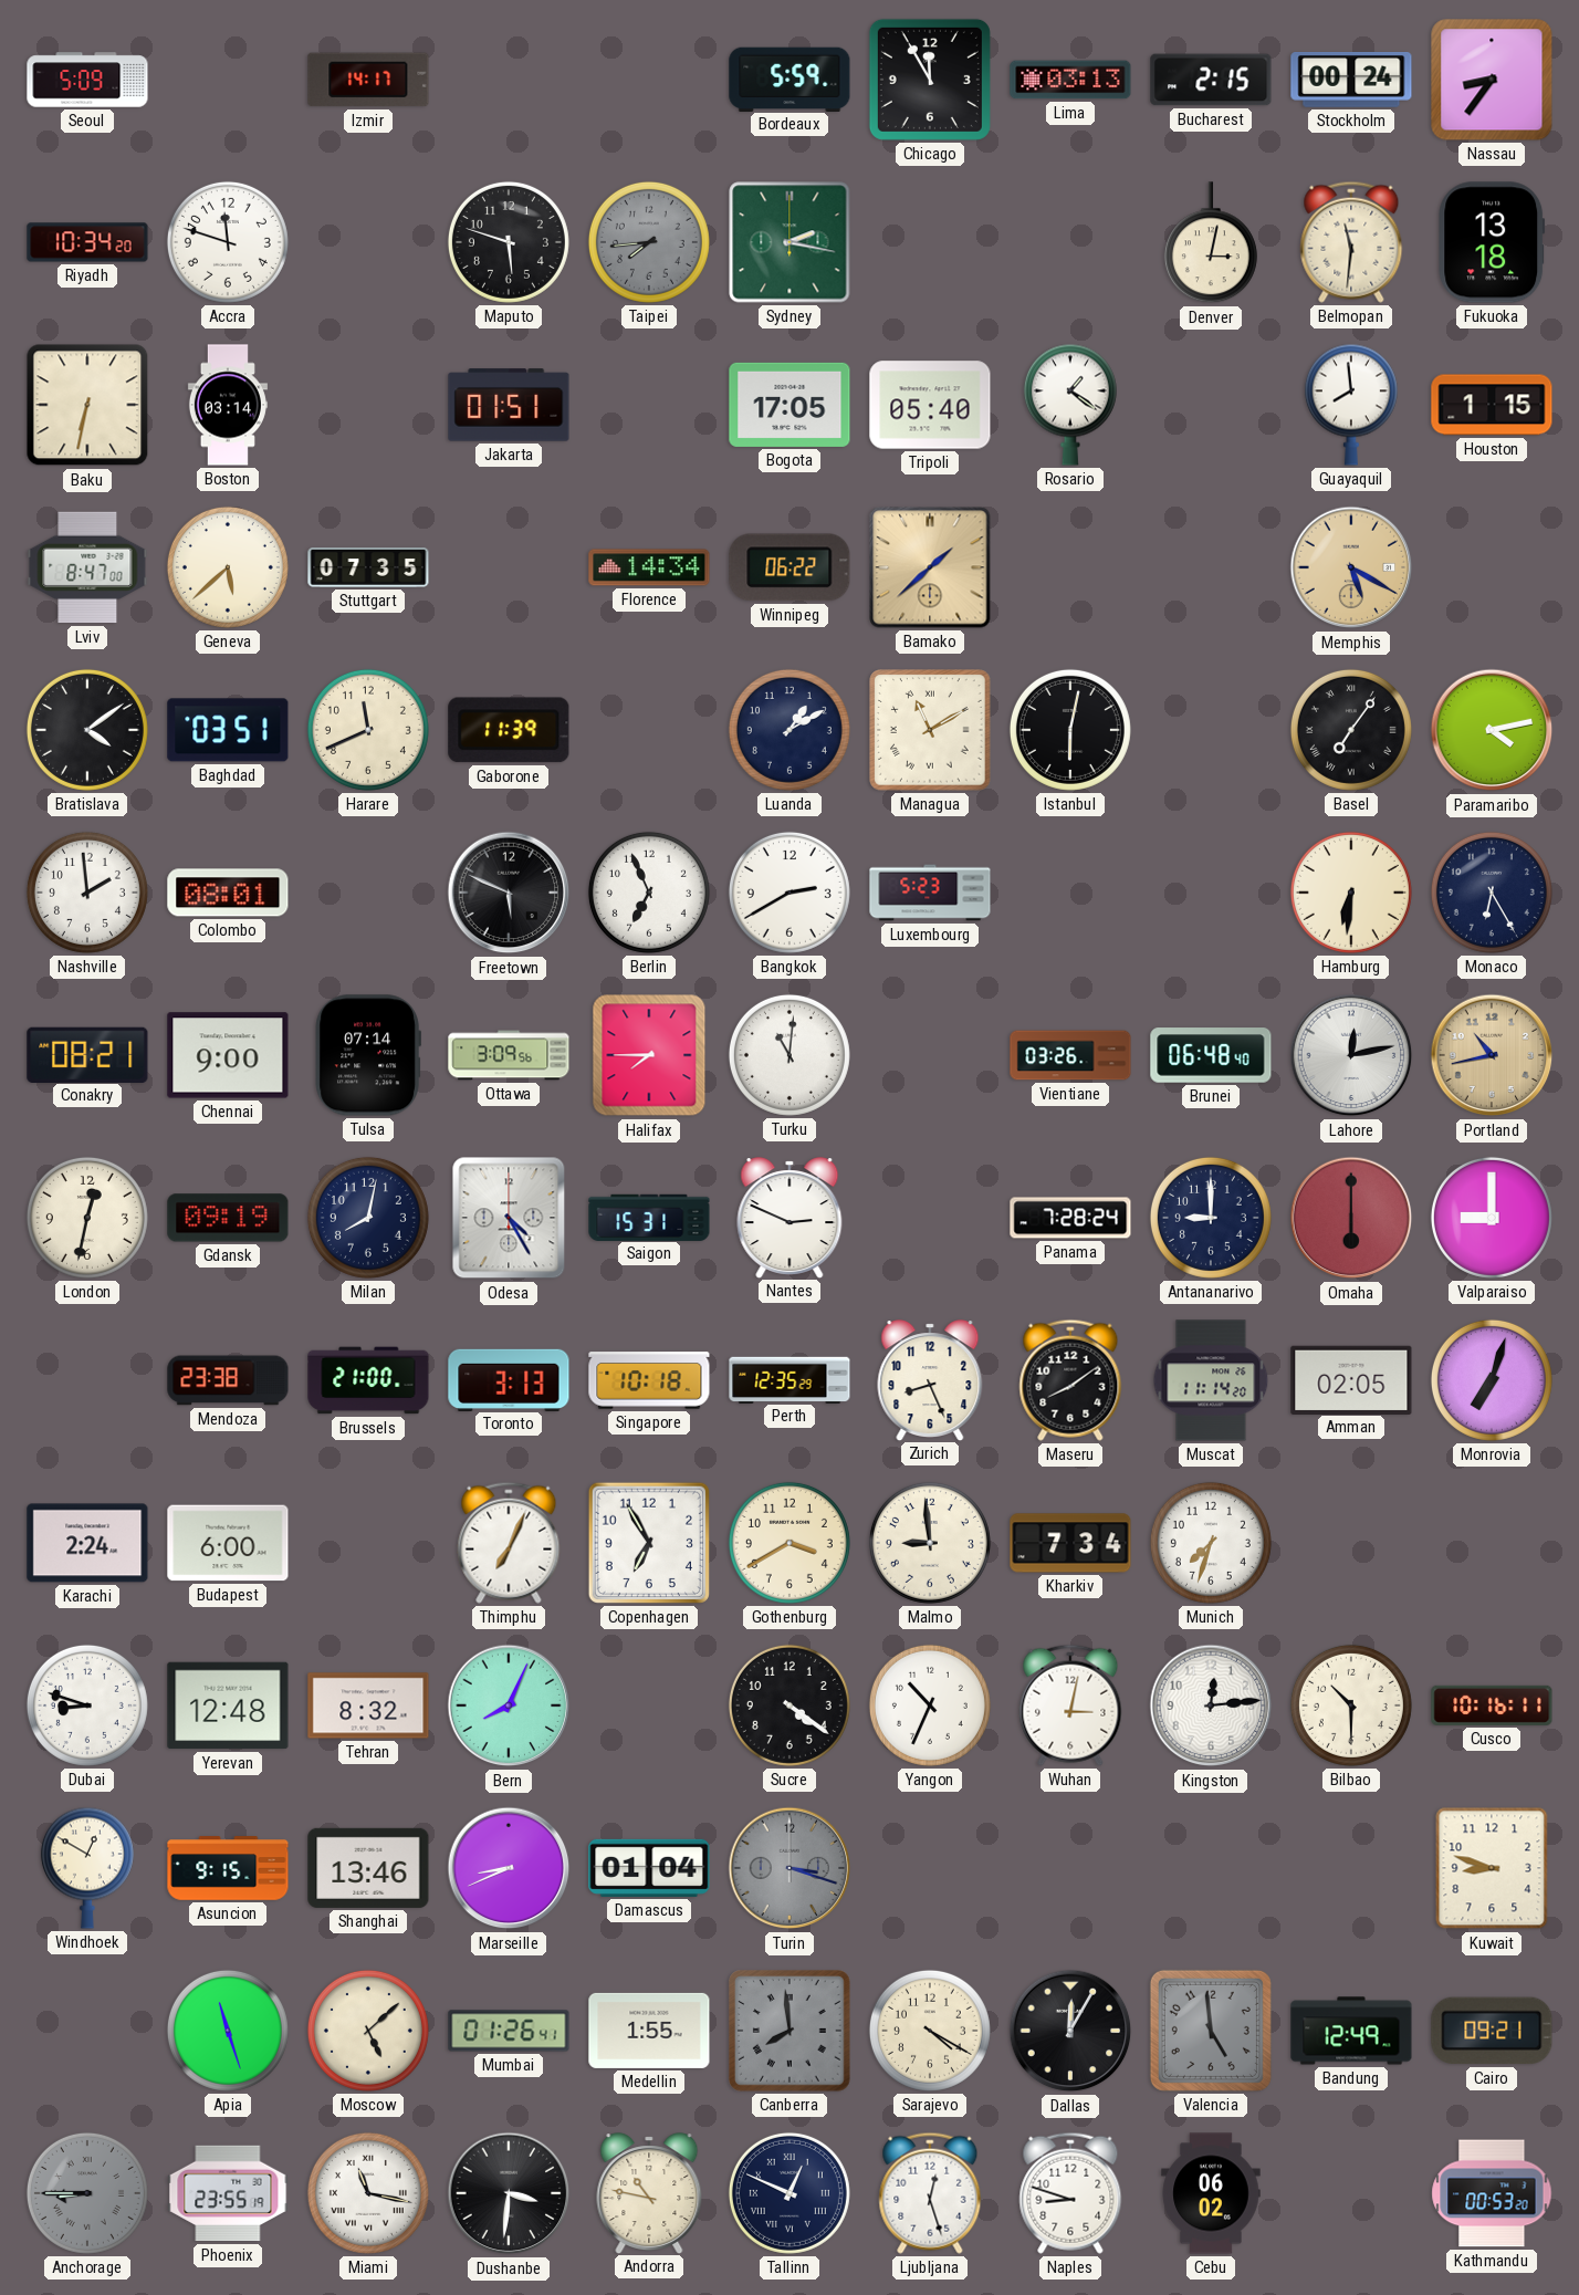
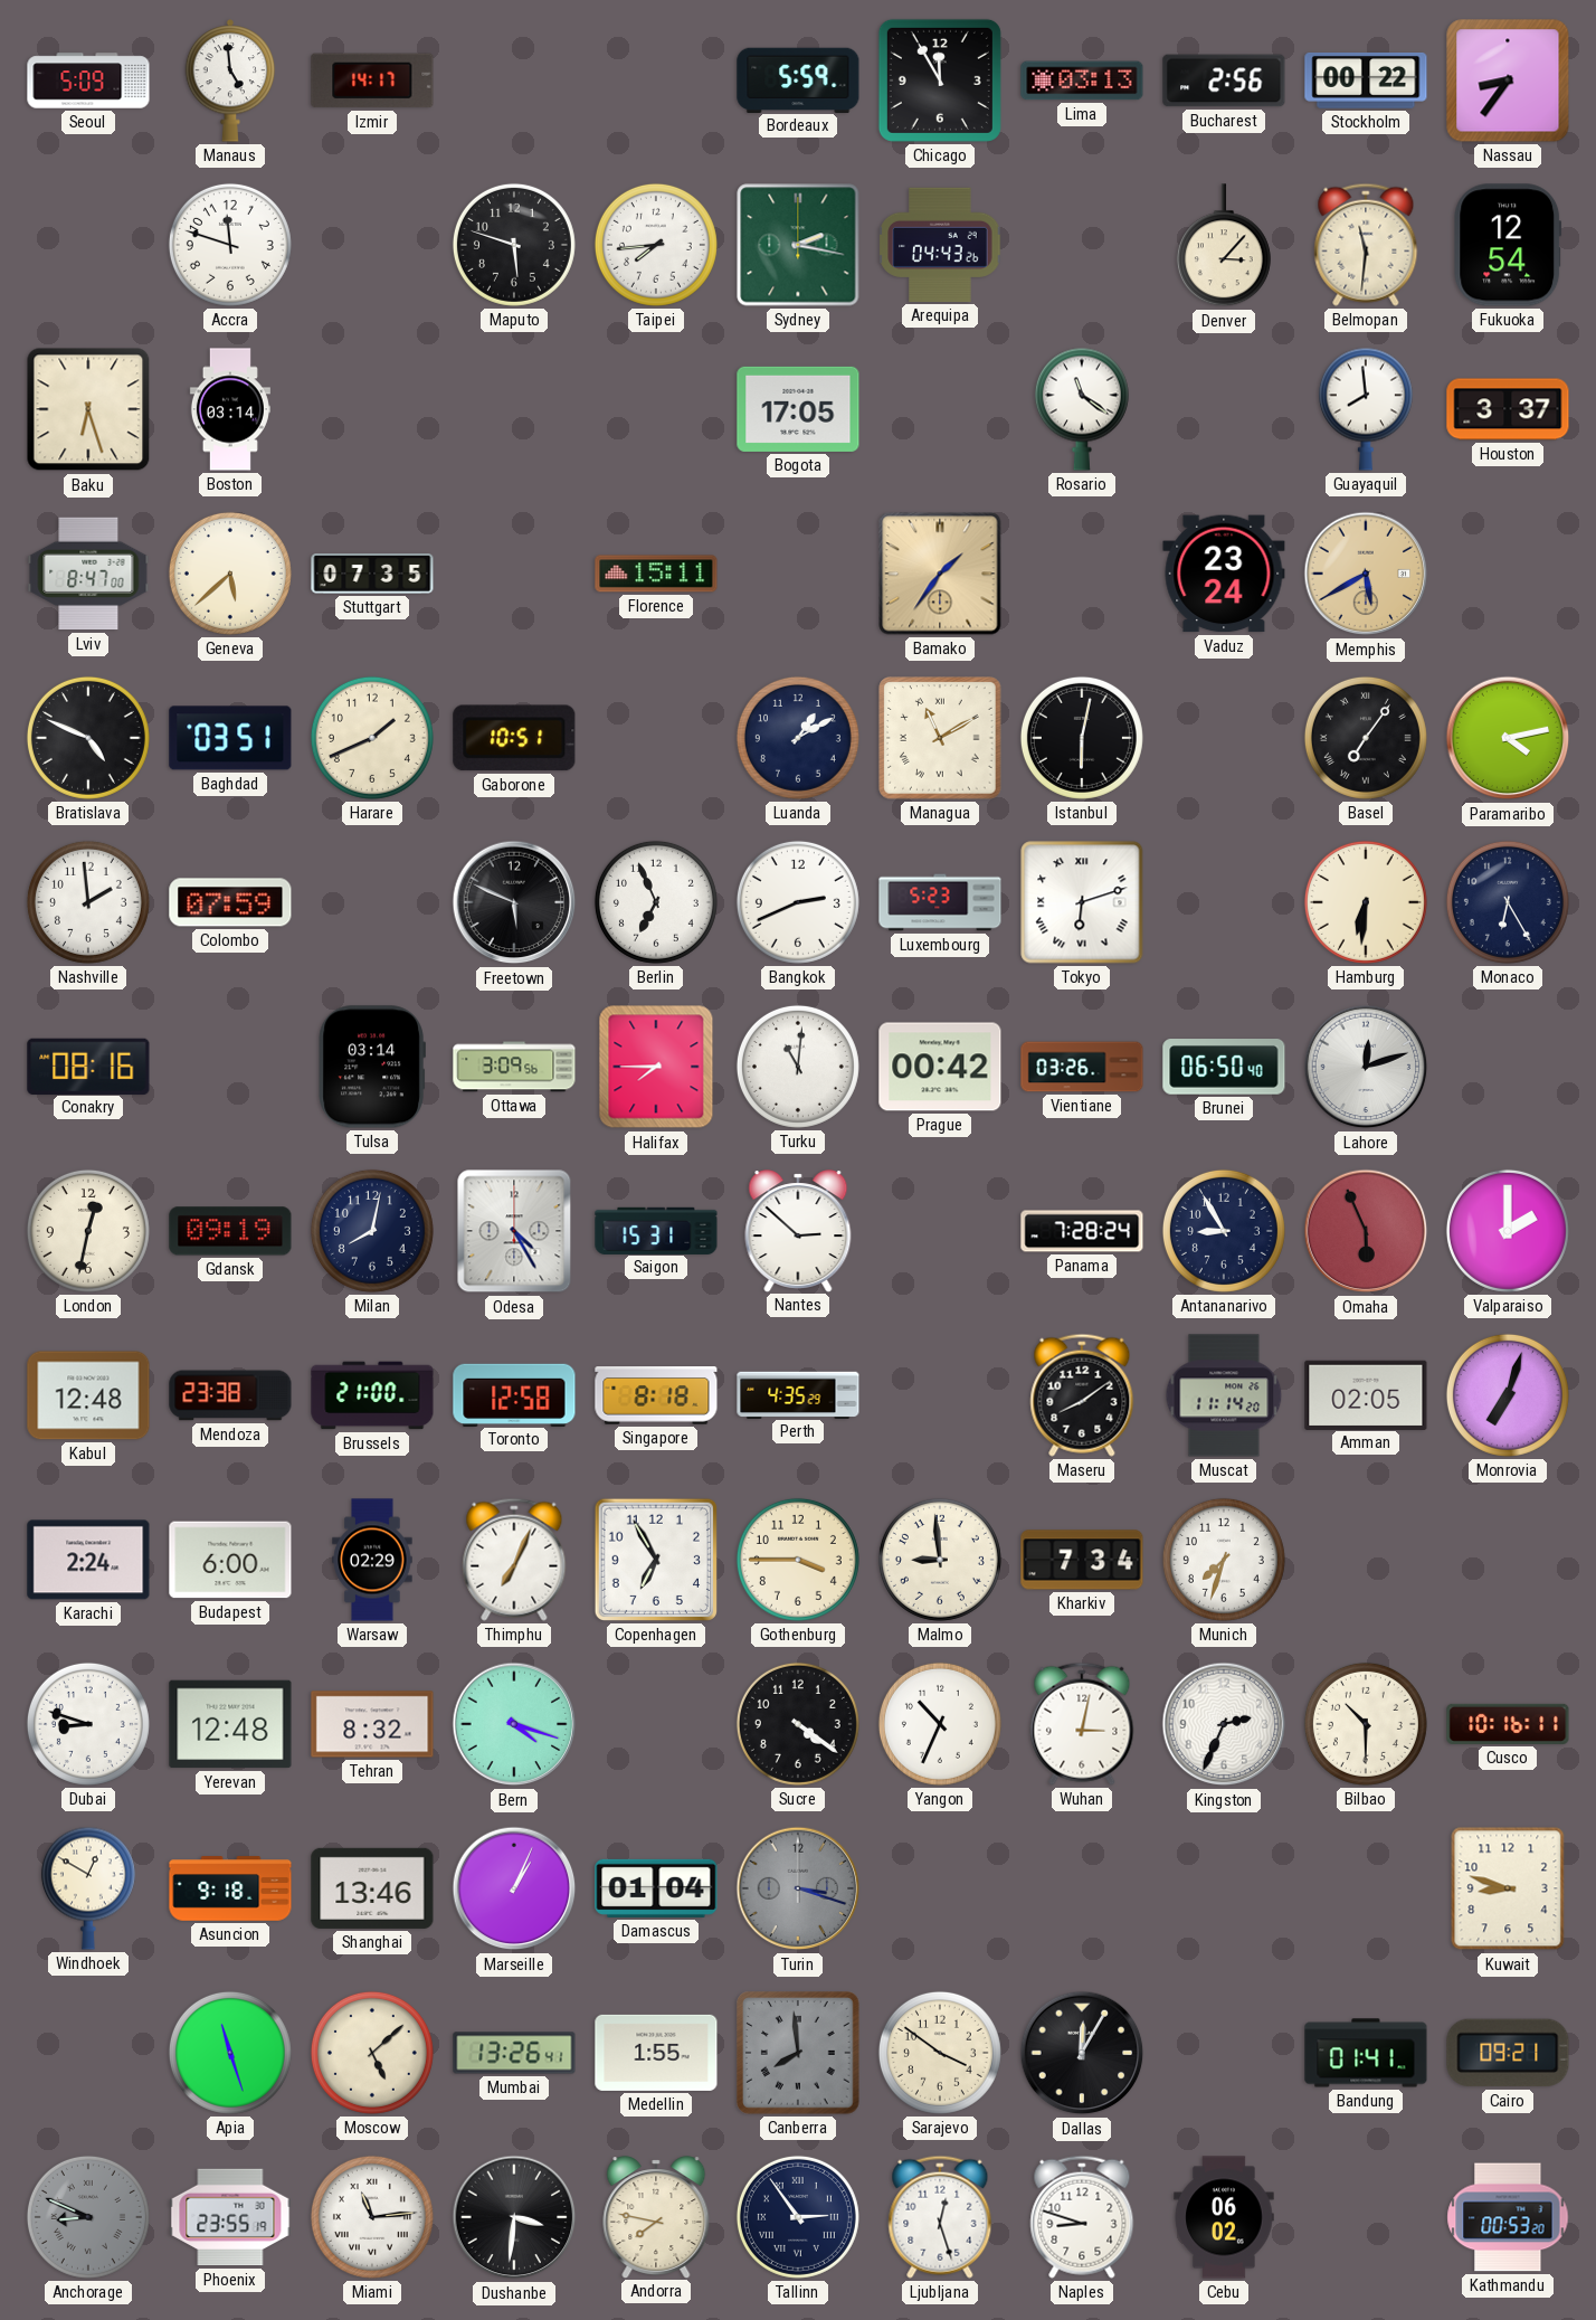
Manaus: none -> 4:59
Bucharest: 2:15 -> 2:56
Stockholm: 00:24 -> 00:22
Riyadh: 10:34 -> none
Taipei dial: grey -> white
Arequipa: none -> 04:43
Denver: 3:02 -> 3:07
Fukuoka: 13:18 -> 12:54
Baku: 6:32 -> 6:27
Jakarta: 01:51 -> none
Tripoli: 05:40 -> none
Rosario: 1:21 -> 11:21
Houston: 1:15 -> 3:37
Florence: 14:34 -> 15:11
Winnipeg: 06:22 -> none
Bamako: 1:38 -> 1:36
Vaduz: none -> 23:24
Memphis: 5:20 -> 5:40
Bratislava: 4:09 -> 4:49
Harare: 11:41 -> 1:41
Gaborone: 11:39 -> 10:51
Colombo: 08:01 -> 07:59
Bangkok: 2:40 -> 2:41
Tokyo: none -> 6:12
Conakry: 08:21 -> 08:16
Chennai: 9:00 -> none
Tulsa: 07:14 -> 03:14
Prague: none -> 00:42
Brunei: 06:48 -> 06:50
Lahore: 12:13 -> 12:12
Portland: 10:43 -> none
Nantes: 2:49 -> 2:52
Antananarivo: 9:00 -> 8:55
Omaha: 6:00 -> 5:56
Valparaiso: 9:00 -> 2:00
Kabul: none -> 12:48
Toronto: 3:13 -> 12:58
Singapore: 10:18 -> 8:18
Perth: 12:35 -> 4:35
Zurich: 8:26 -> none
Warsaw: none -> 02:29
Gothenburg: 3:40 -> 3:45
Bern: 8:04 -> 4:18
Kingston: 12:14 -> 2:34
Asuncion: 9:15 -> 9:18
Marseille: 8:41 -> 1:04
Mumbai: 01:26 -> 13:26
Sarajevo: 4:20 -> 3:51
Valencia: 4:59 -> none
Bandung: 12:49 -> 01:41
Anchorage: 8:45 -> 8:49
Miami: 11:17 -> 11:14
Andorra: 10:47 -> 7:47
Tallinn: 12:49 -> 2:54
